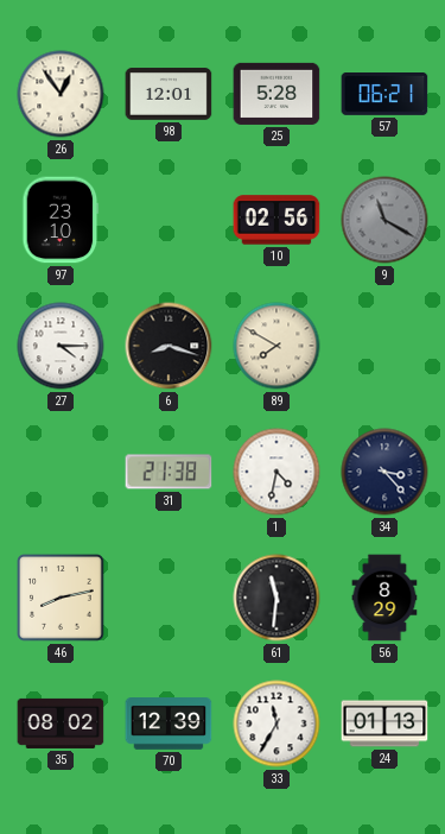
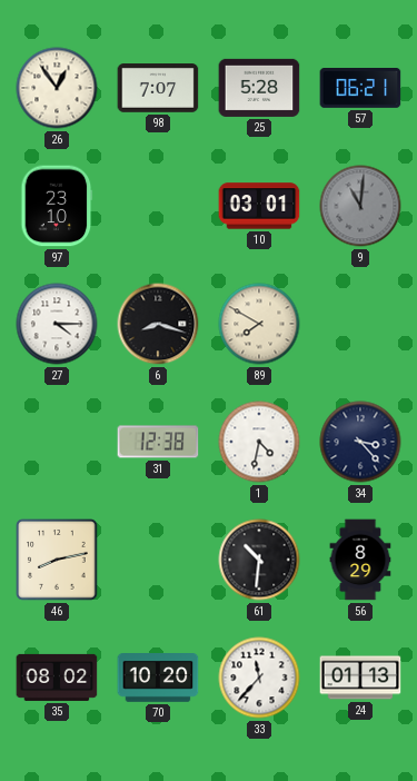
98: 12:01 -> 7:07
10: 02:56 -> 03:01
9: 11:20 -> 11:01
31: 21:38 -> 12:38
61: 11:31 -> 10:31
70: 12:39 -> 10:20
33: 11:35 -> 11:37
